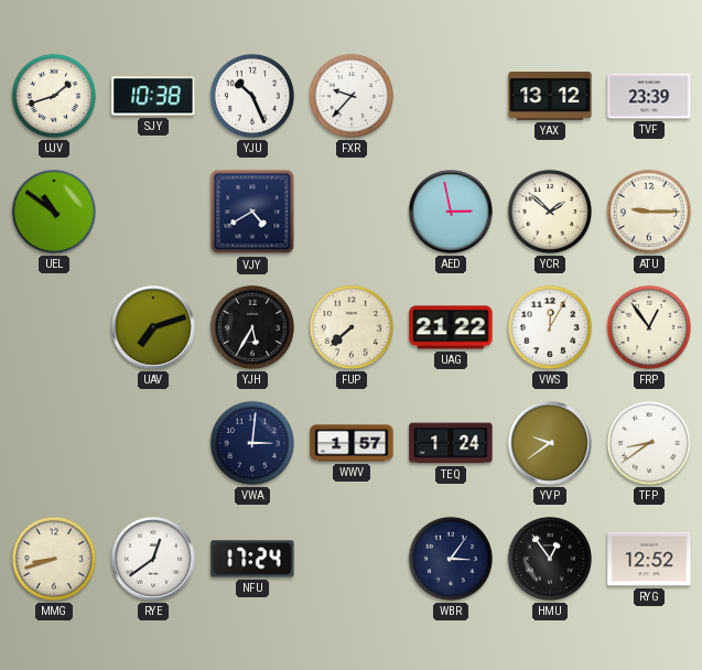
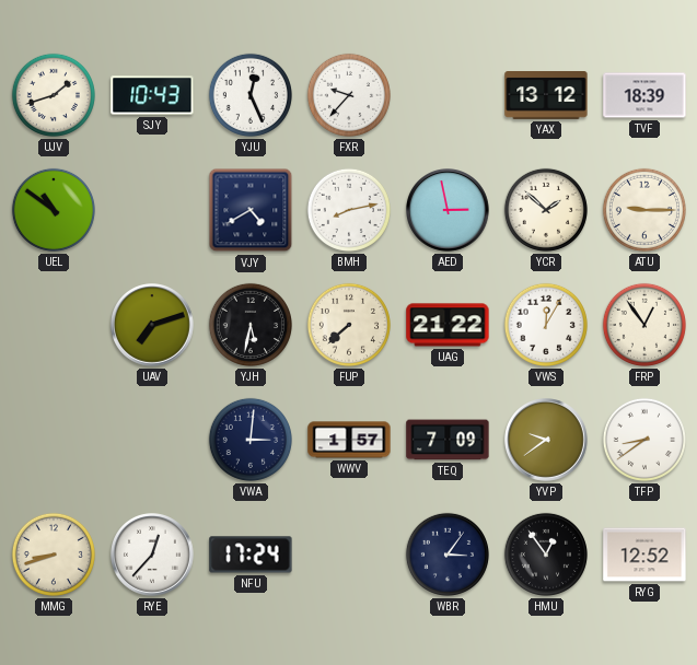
SJY: 10:38 -> 10:43
YJU: 10:26 -> 12:26
TVF: 23:39 -> 18:39
BMH: none -> 8:13
YJH: 5:35 -> 5:32
TEQ: 1:24 -> 7:09
RYE: 12:39 -> 12:37
